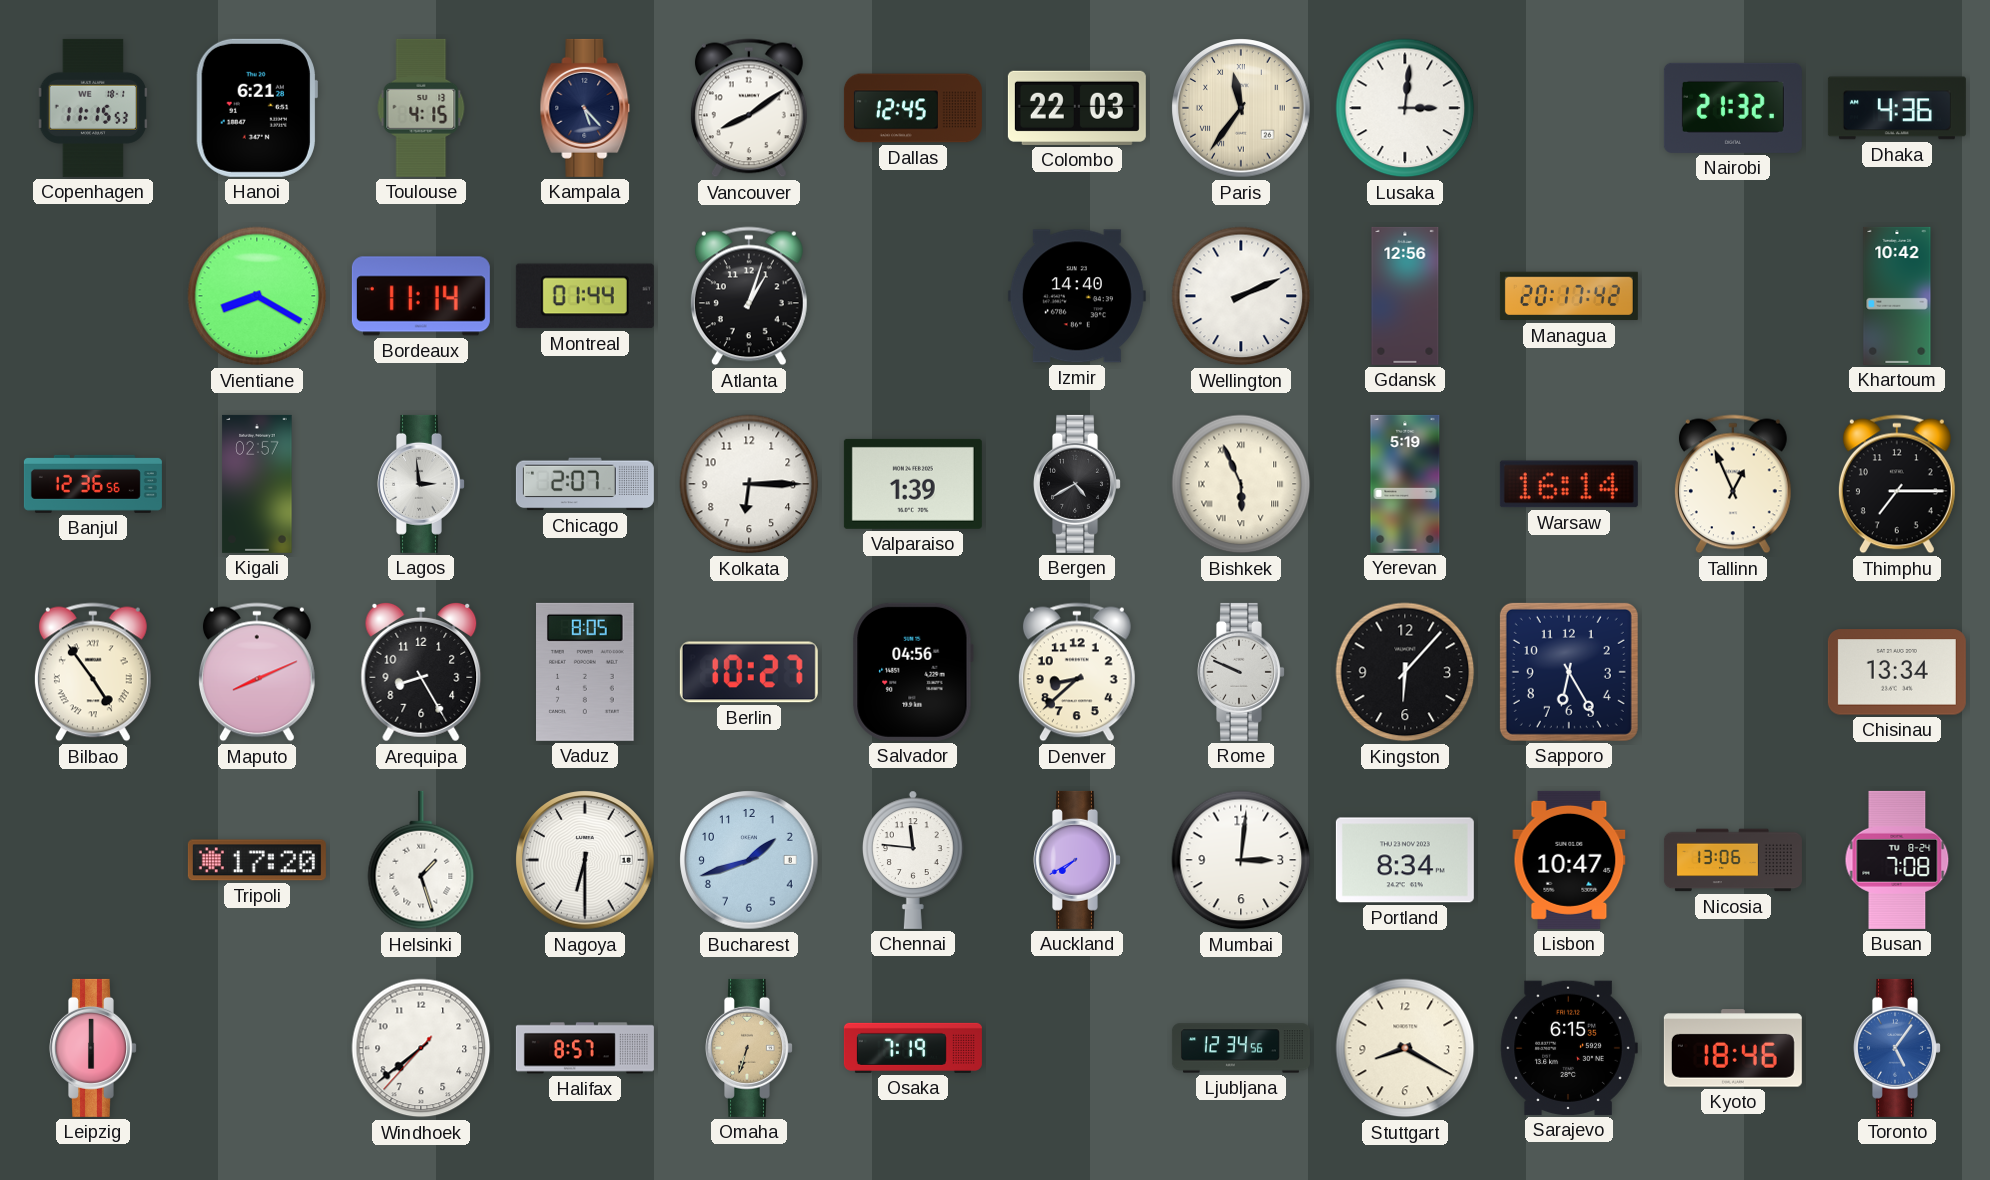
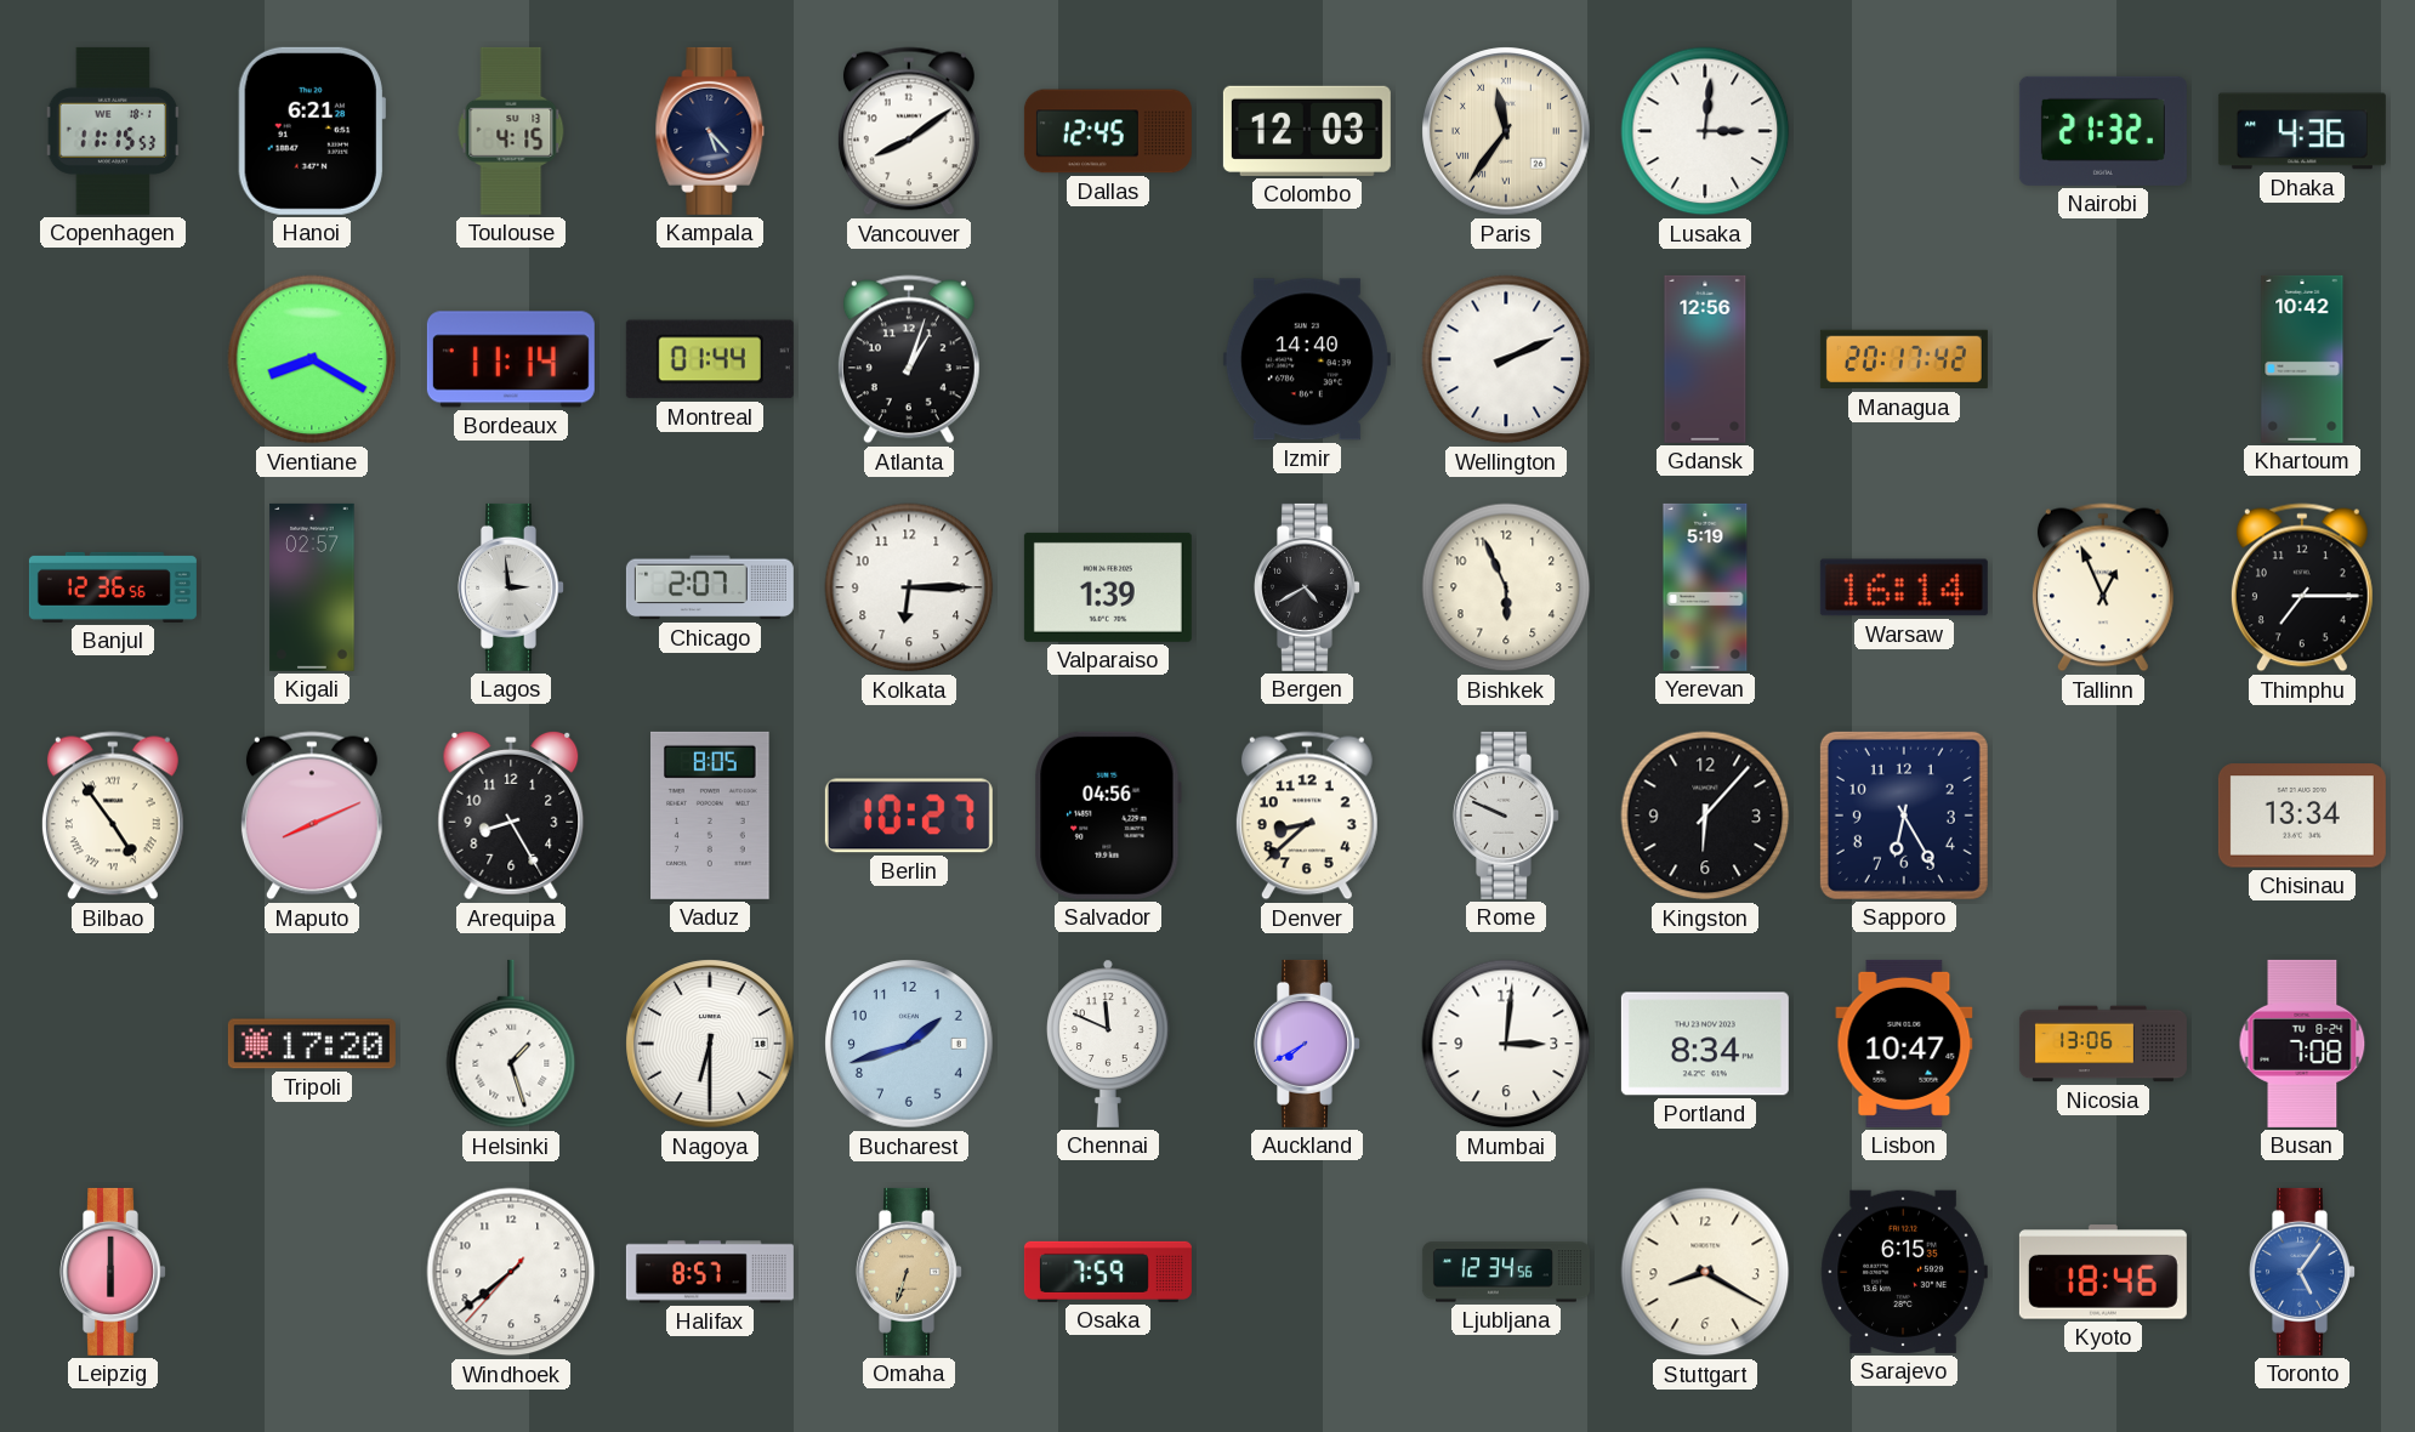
Colombo: 22:03 -> 12:03
Bishkek numerals: Roman -> Arabic
Chennai: 11:46 -> 11:49
Osaka: 7:19 -> 7:59
